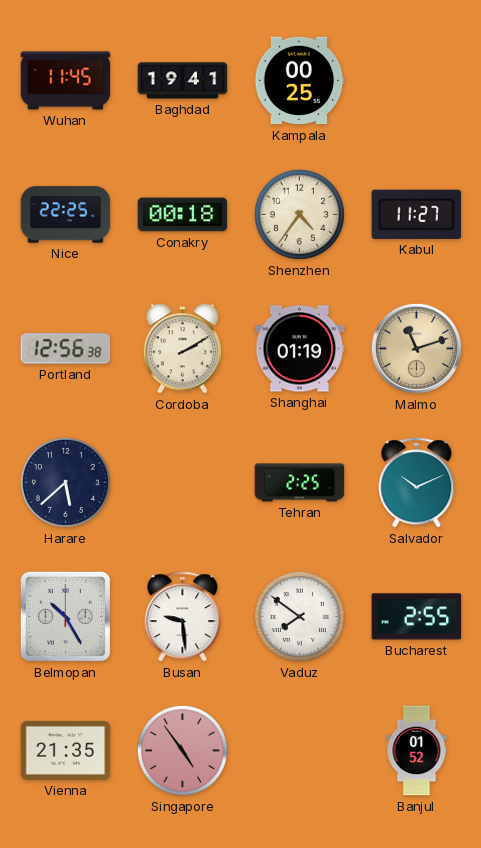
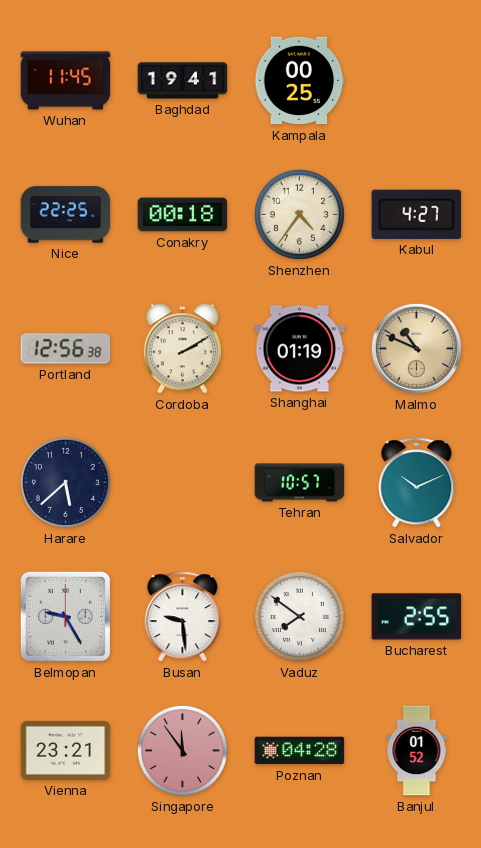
Kabul: 11:27 -> 4:27
Malmo: 11:12 -> 10:49
Tehran: 2:25 -> 10:57
Belmopan: 10:25 -> 9:25
Vienna: 21:35 -> 23:21
Singapore: 4:54 -> 11:54
Poznan: none -> 04:28
